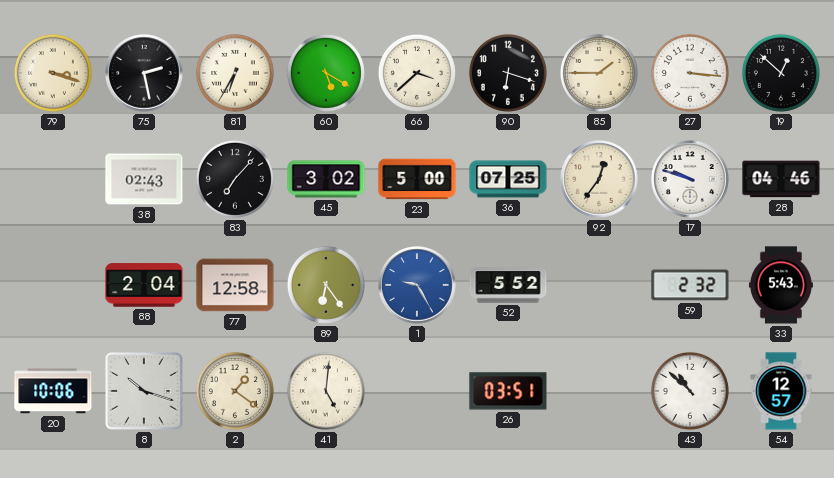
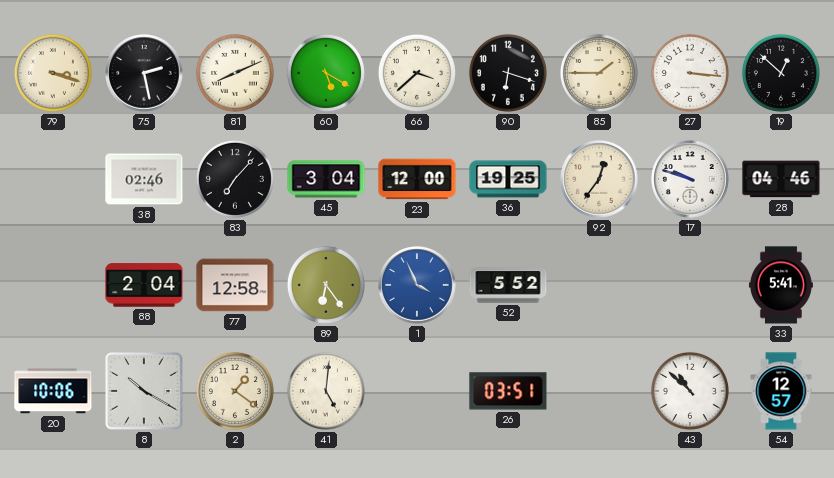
81: 6:35 -> 8:11
38: 02:43 -> 02:46
45: 3:02 -> 3:04
23: 5:00 -> 12:00
36: 07:25 -> 19:25
1: 9:25 -> 3:56
59: 2:32 -> none
33: 5:43 -> 5:41
8: 10:18 -> 10:20
